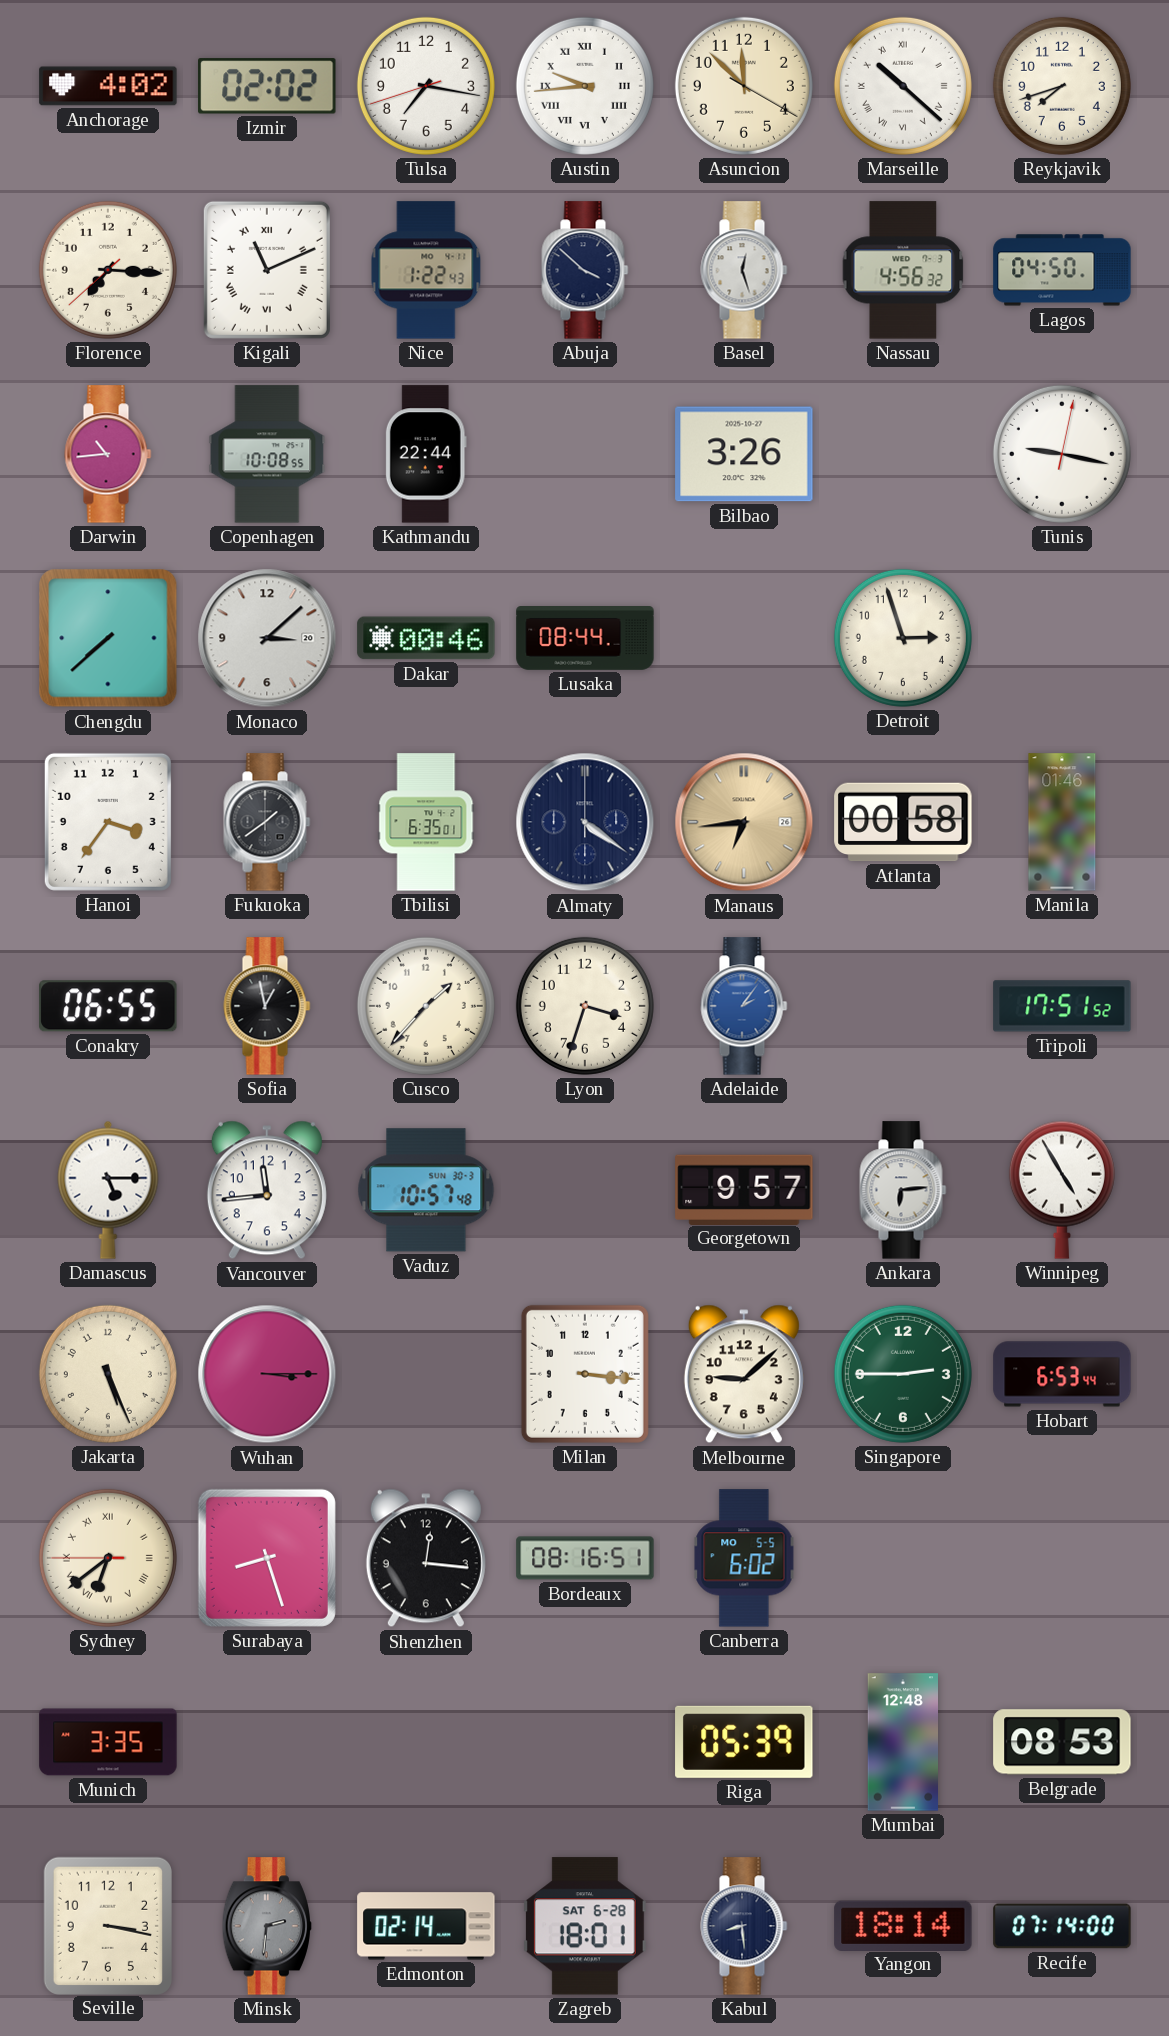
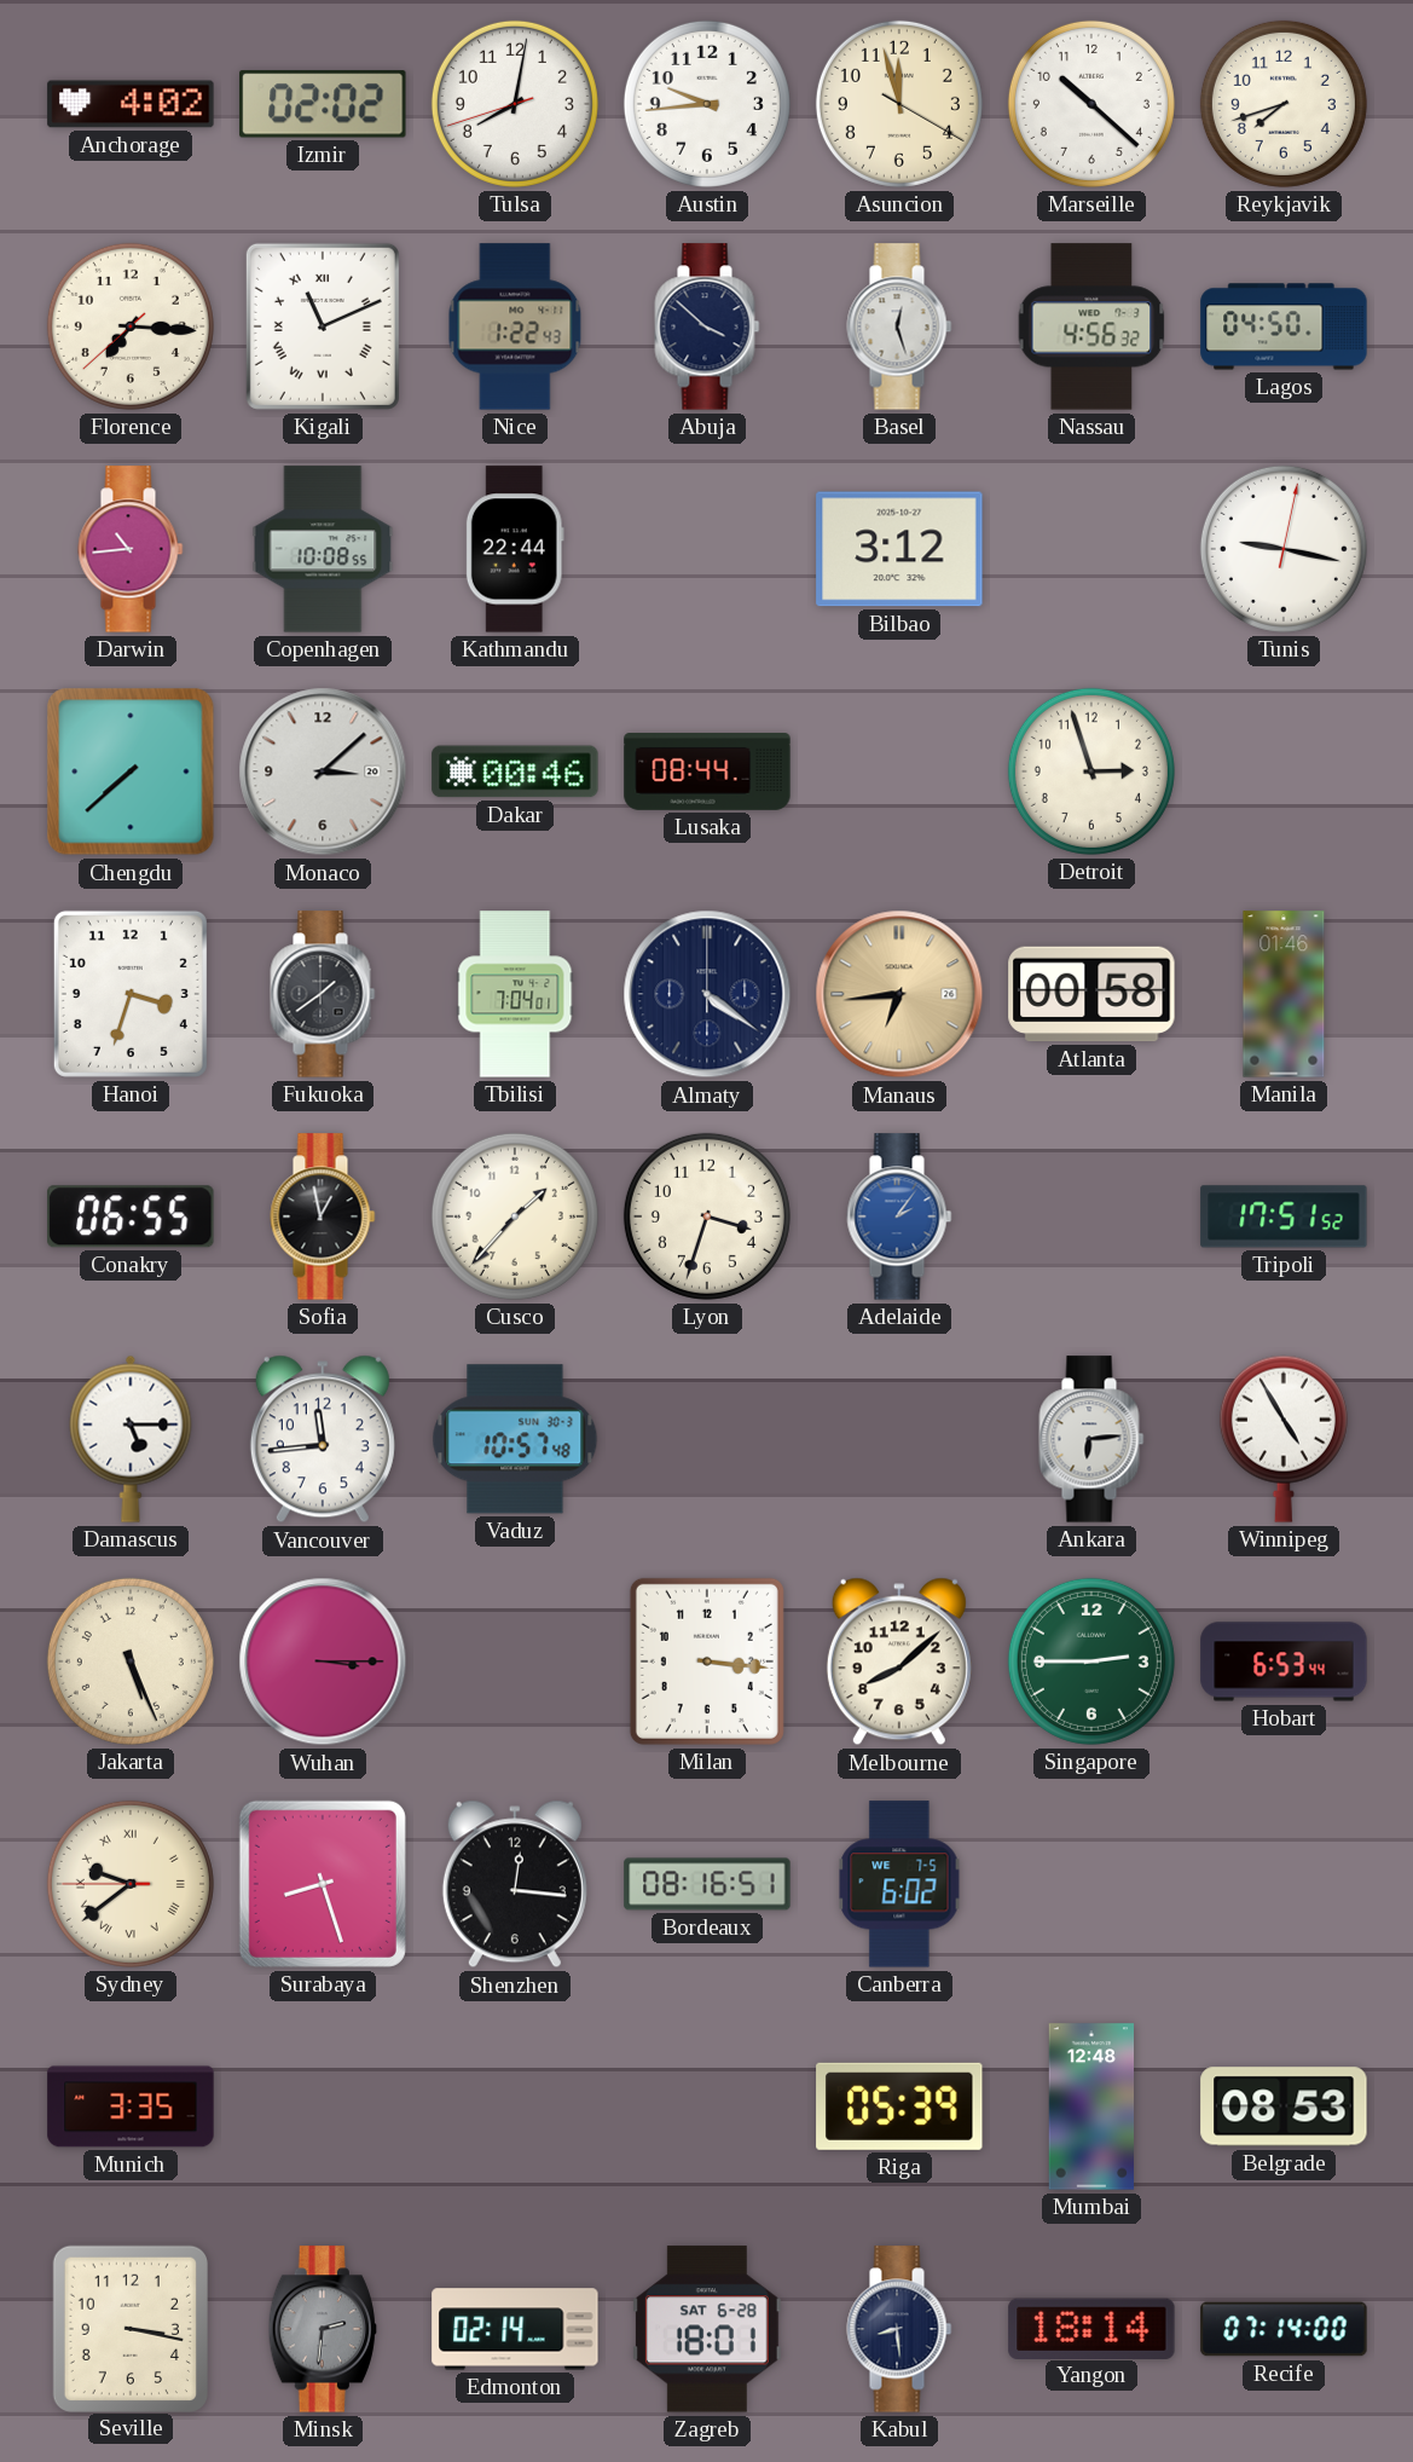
Tulsa: 7:16 -> 8:01
Austin numerals: Roman -> Arabic
Asuncion: 11:52 -> 11:57
Marseille numerals: Roman -> Arabic
Bilbao: 3:26 -> 3:12
Hanoi: 3:36 -> 3:33
Tbilisi: 6:35 -> 7:04
Georgetown: 9:57 -> none
Melbourne: 9:08 -> 8:08
Sydney: 6:38 -> 9:38
Canberra date: MO 5-5 -> WE 7-5
